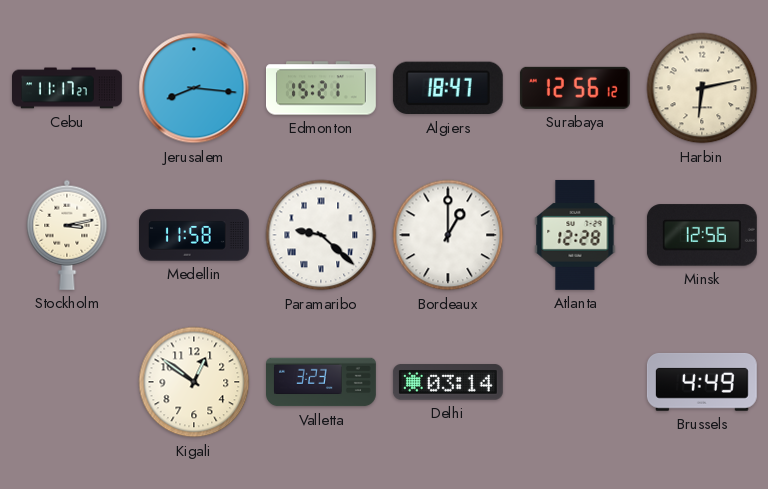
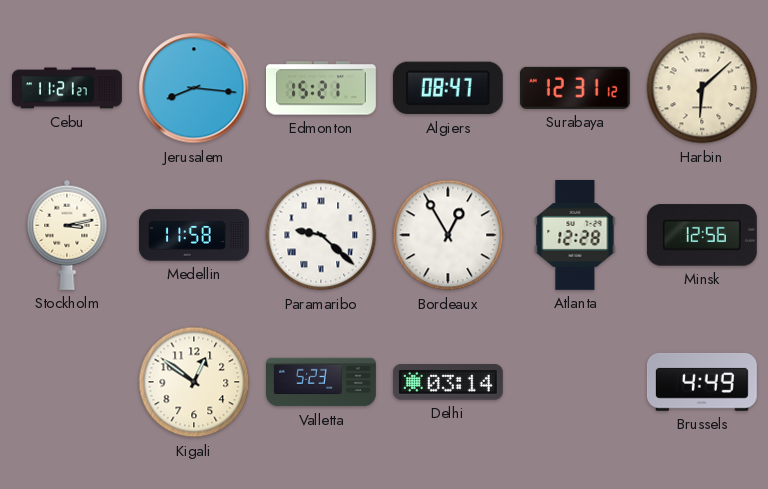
Cebu: 11:17 -> 11:21
Algiers: 18:47 -> 08:47
Surabaya: 12:56 -> 12:31
Harbin: 6:13 -> 6:08
Bordeaux: 1:00 -> 12:55
Valletta: 3:23 -> 5:23
